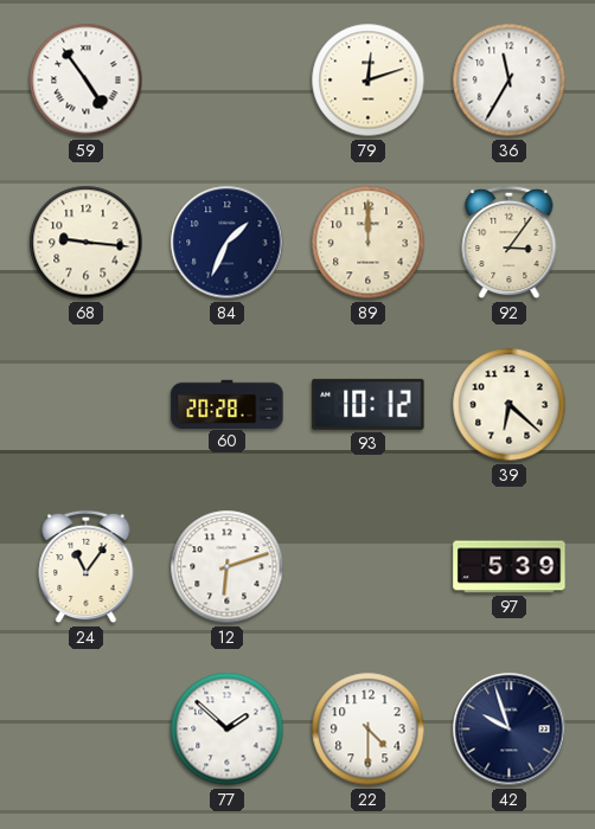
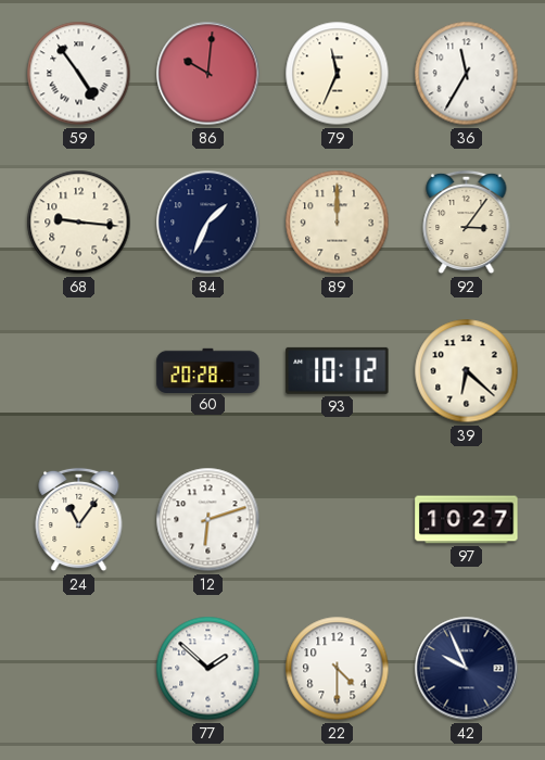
86: none -> 10:01
79: 12:12 -> 11:34
97: 5:39 -> 10:27
42: 9:57 -> 9:56
